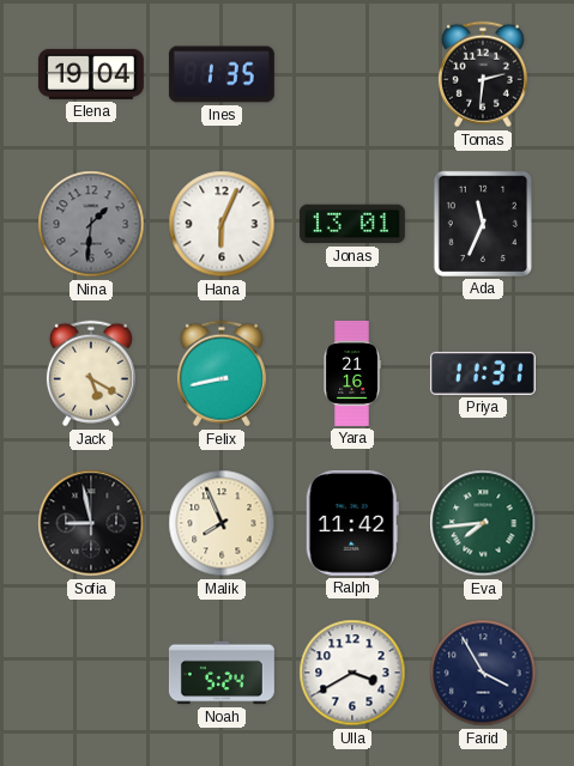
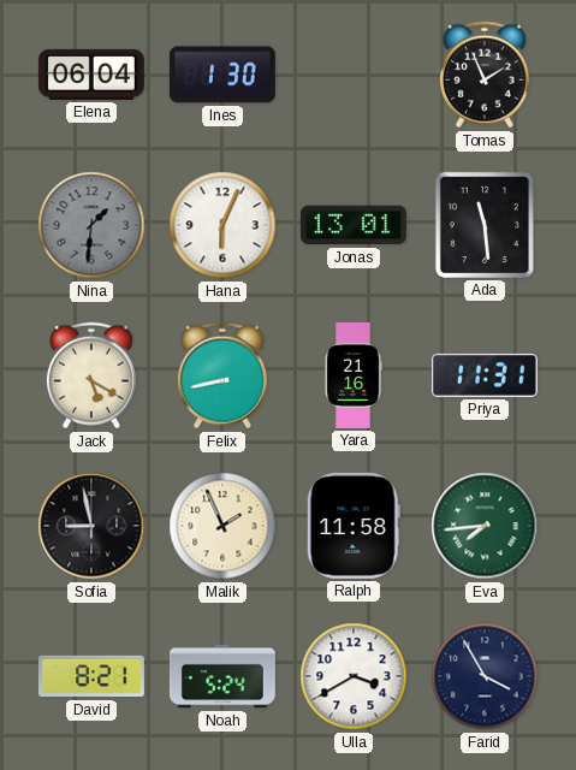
Elena: 19:04 -> 06:04
Ines: 1:35 -> 1:30
Tomas: 2:31 -> 1:56
Ada: 11:34 -> 11:29
Malik: 7:56 -> 1:56
Ralph: 11:42 -> 11:58
David: none -> 8:21
